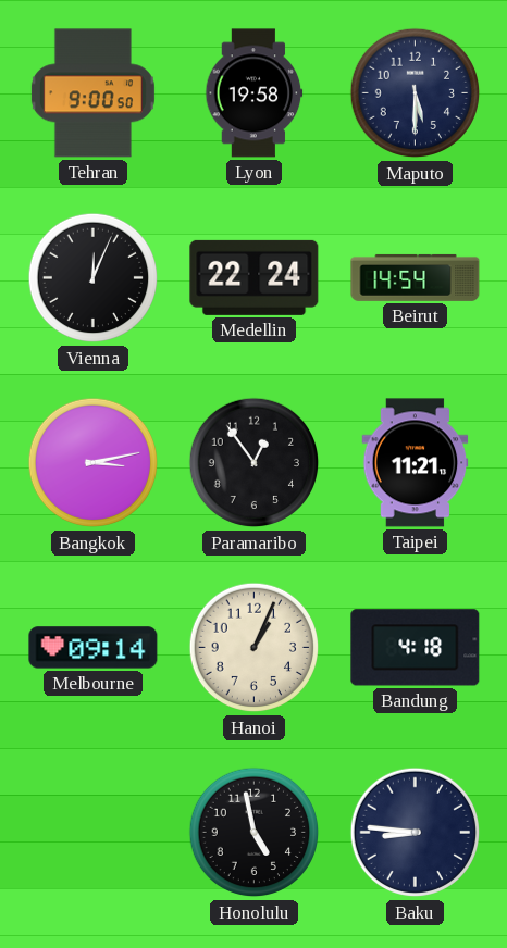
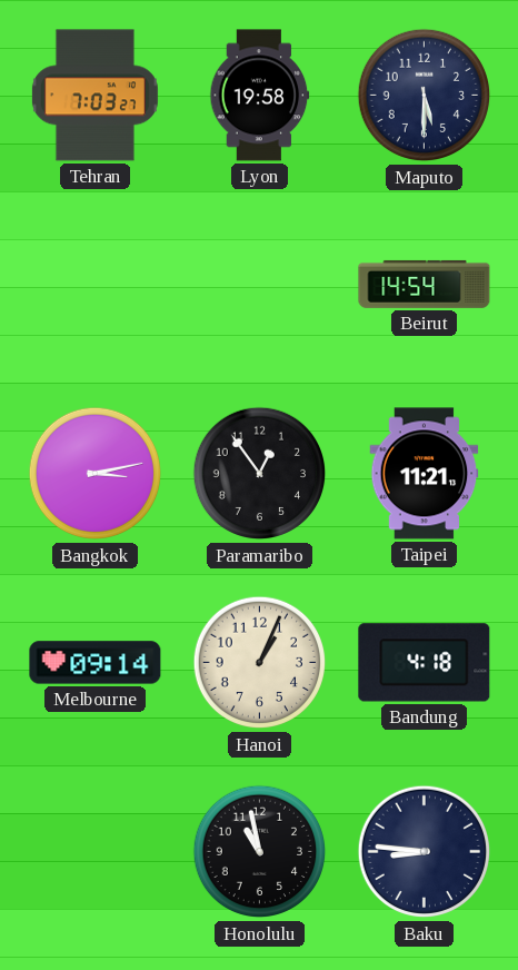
Tehran: 9:00 -> 7:03
Vienna: 12:04 -> none
Medellin: 22:24 -> none
Honolulu: 4:58 -> 10:58
